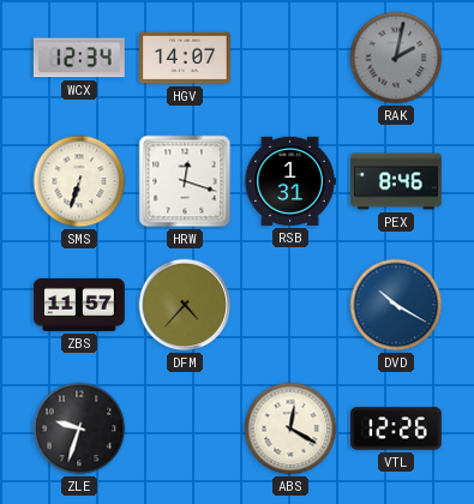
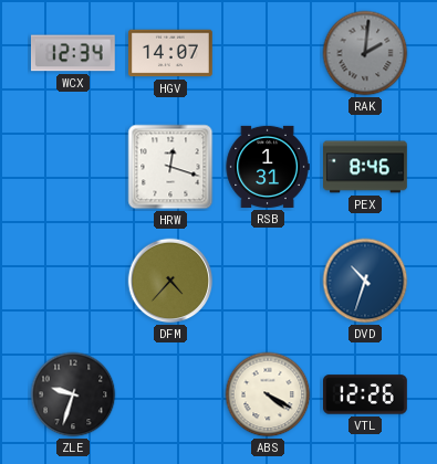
RAK: 2:02 -> 2:01
SMS: 6:33 -> none
ZBS: 11:57 -> none
DVD: 10:20 -> 10:33
ABS: 12:20 -> 4:20
